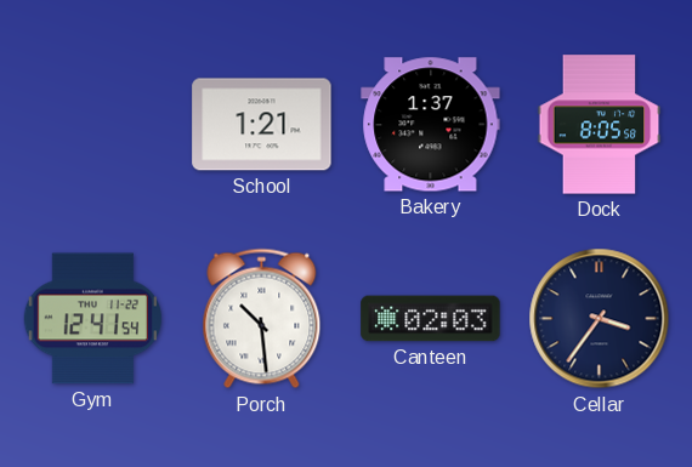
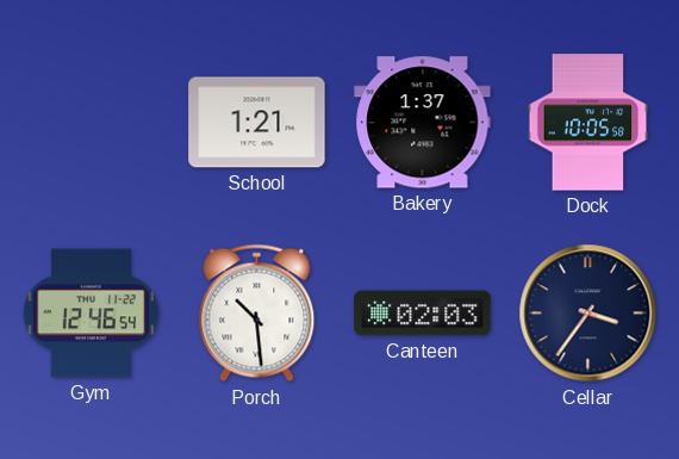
Dock: 8:05 -> 10:05
Gym: 12:41 -> 12:46
